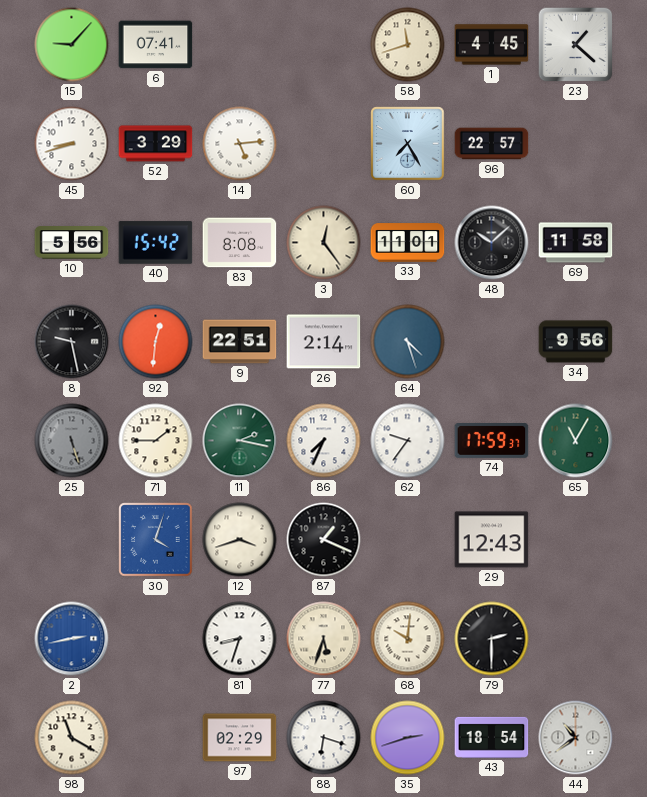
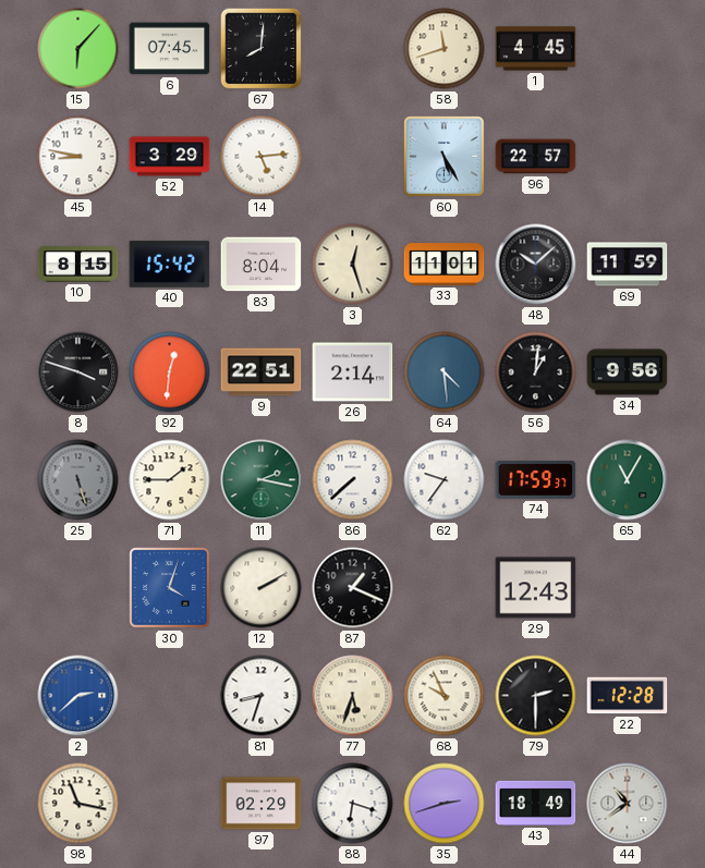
15: 9:07 -> 6:07
6: 07:41 -> 07:45
67: none -> 8:01
23: 1:22 -> none
45: 8:42 -> 8:47
60: 7:25 -> 5:25
10: 5:56 -> 8:15
83: 8:08 -> 8:04
3: 12:24 -> 12:27
69: 11:58 -> 11:59
8: 9:28 -> 3:48
64: 4:27 -> 4:29
56: none -> 1:01
86: 7:34 -> 7:38
12: 3:42 -> 2:10
2: 2:43 -> 2:38
68: 10:01 -> 9:56
22: none -> 12:28
98: 11:20 -> 11:17
43: 18:54 -> 18:49
